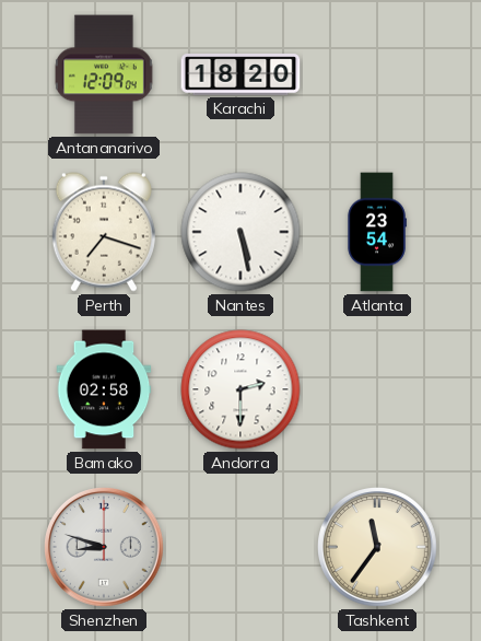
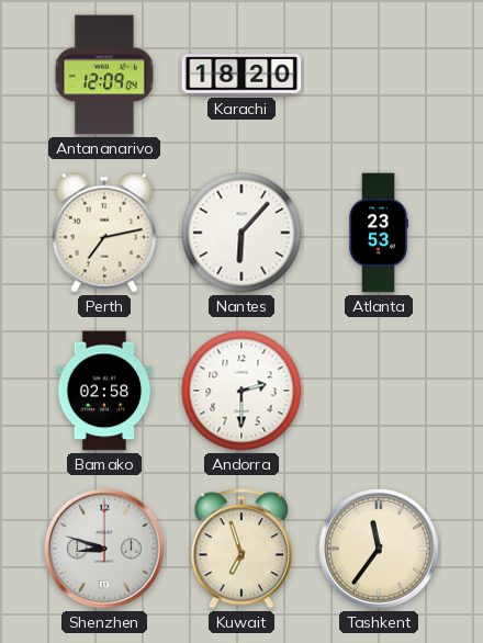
Perth: 7:18 -> 7:13
Nantes: 5:28 -> 6:07
Atlanta: 23:54 -> 23:53
Kuwait: none -> 6:57
